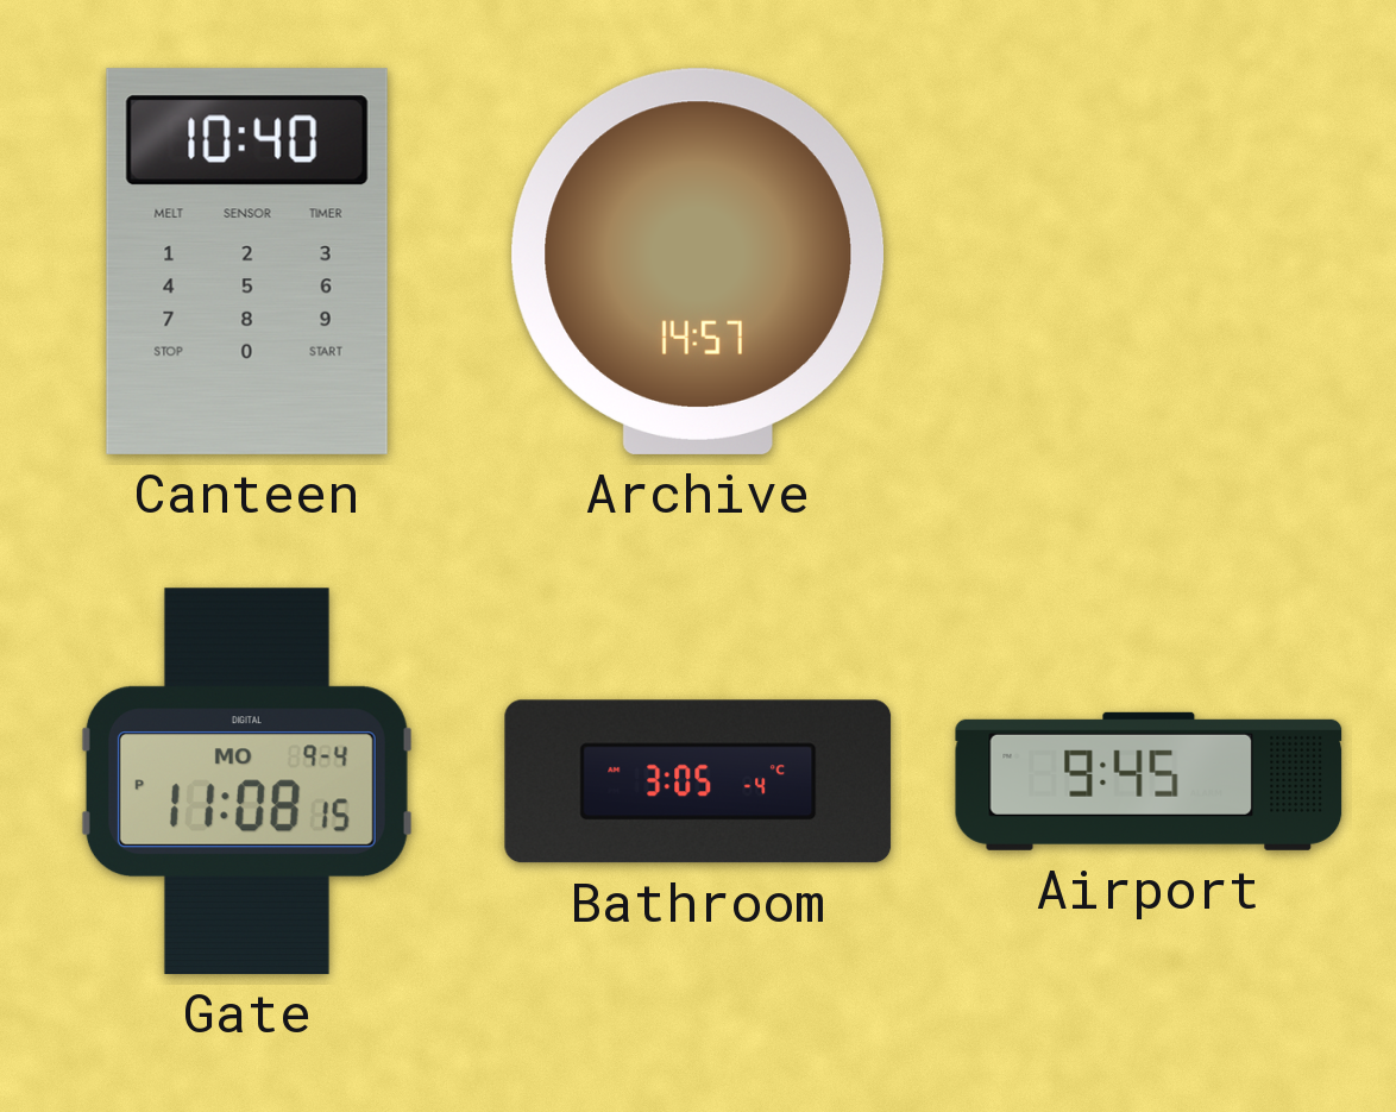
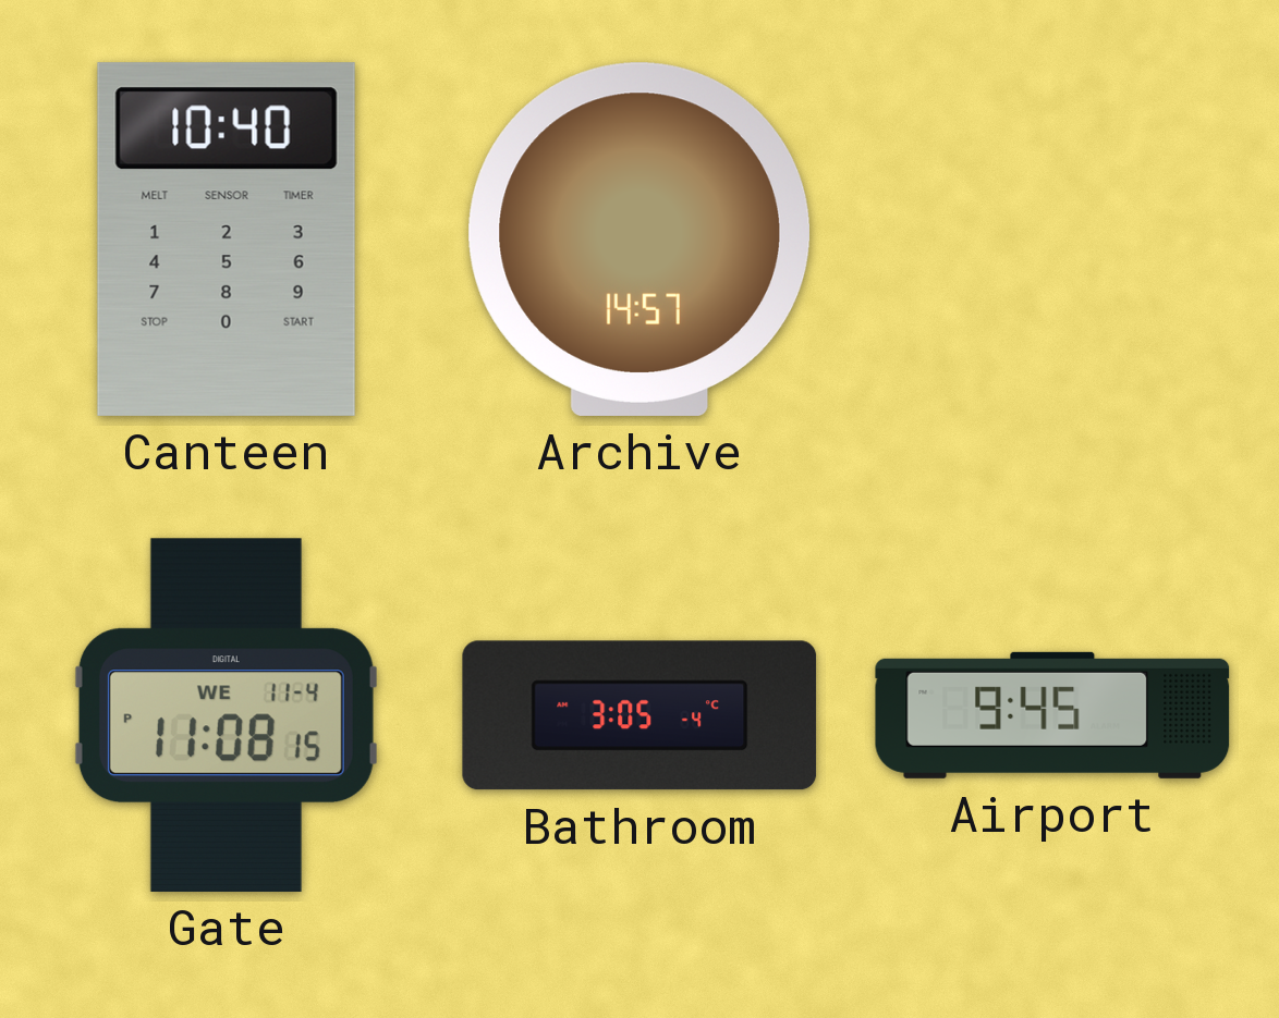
Gate date: MO 9-4 -> WE 11-4
